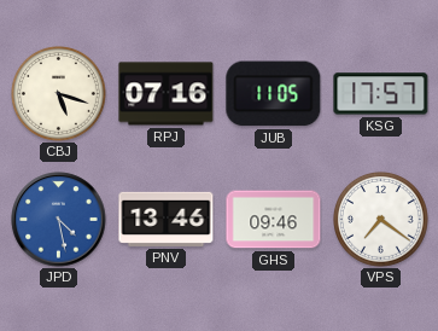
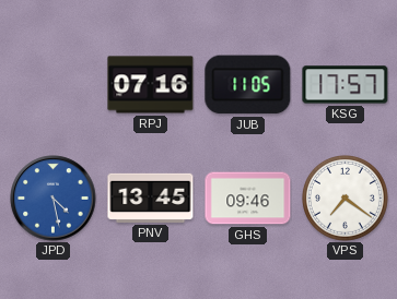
CBJ: 5:18 -> none
PNV: 13:46 -> 13:45
